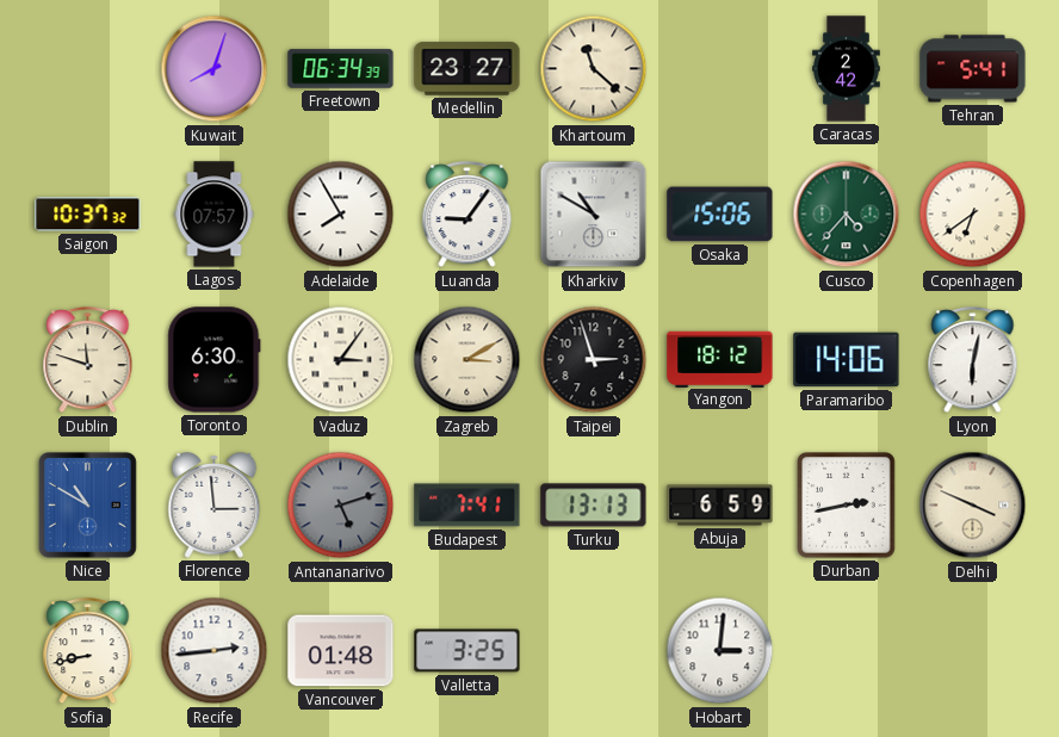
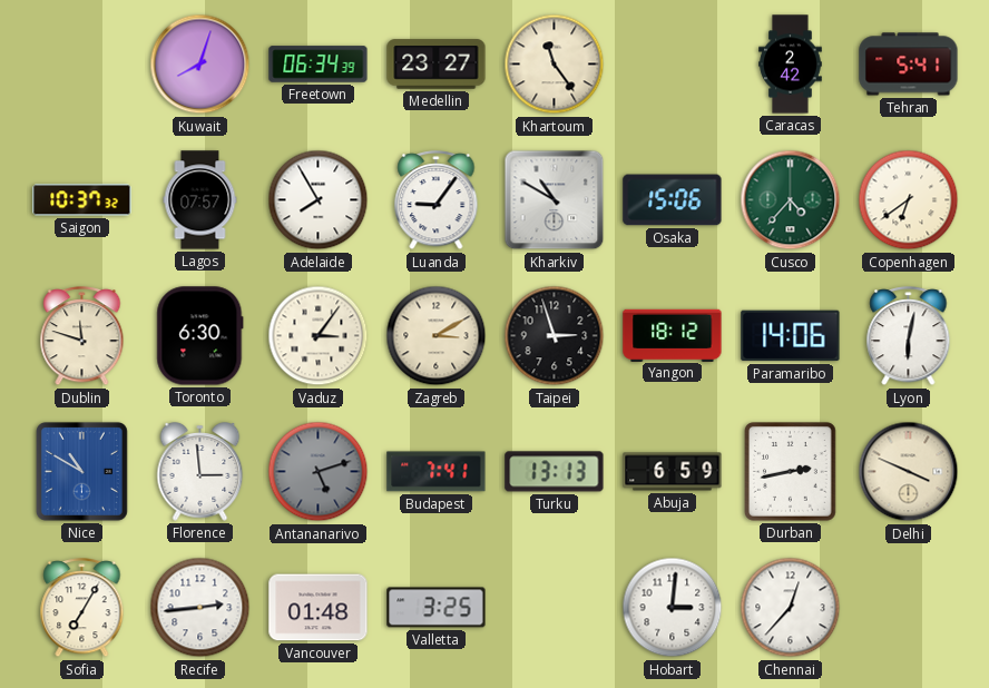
Khartoum: 11:22 -> 11:24
Sofia: 8:43 -> 7:05
Chennai: none -> 12:37
